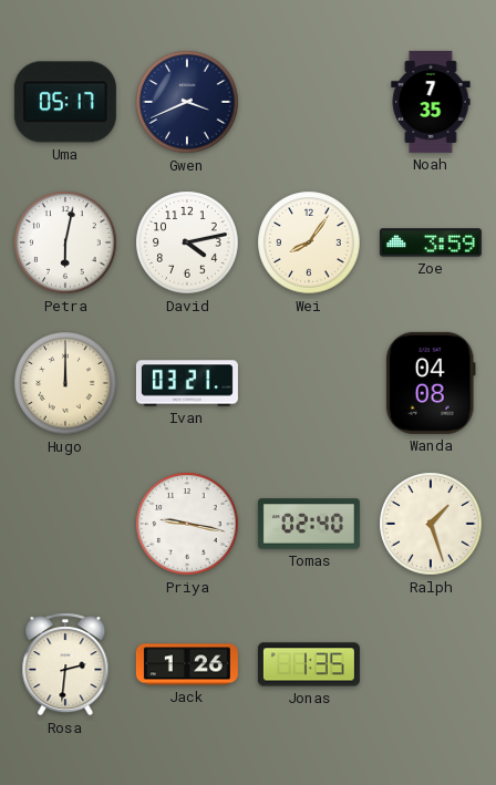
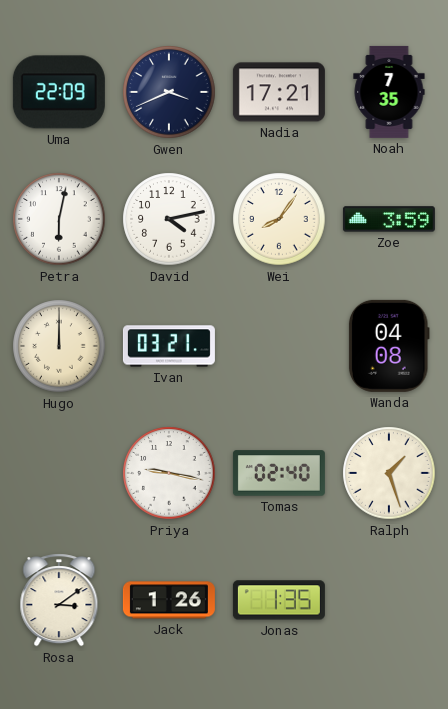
Uma: 05:17 -> 22:09
Nadia: none -> 17:21
Rosa: 2:31 -> 3:09
